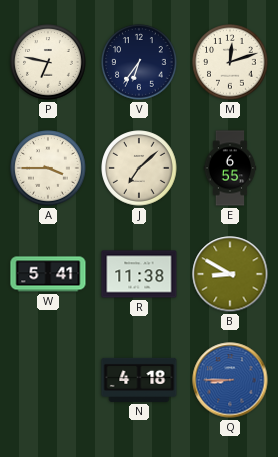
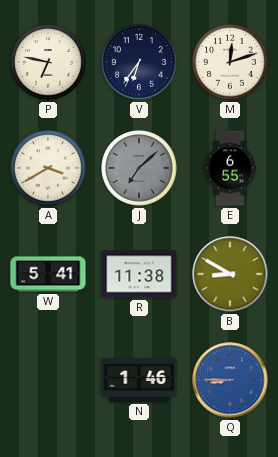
A: 3:45 -> 3:40
J dial: cream -> grey
N: 4:18 -> 1:46
